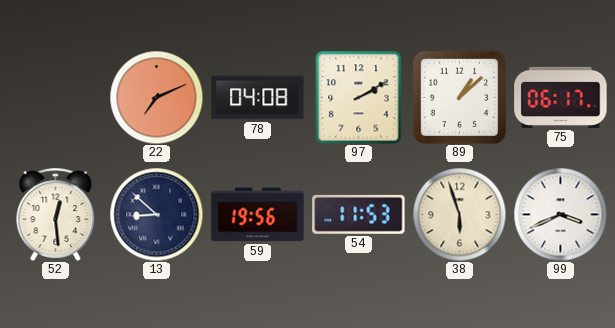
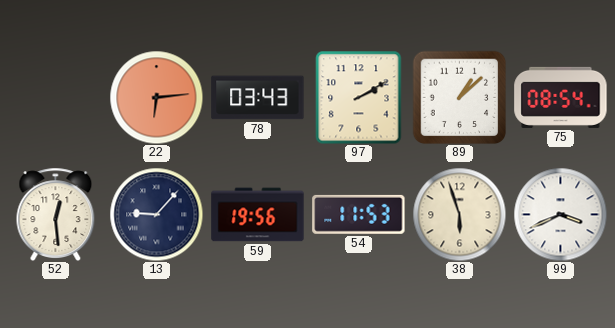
22: 7:11 -> 6:14
78: 04:08 -> 03:43
75: 06:17 -> 08:54
13: 8:52 -> 9:07
